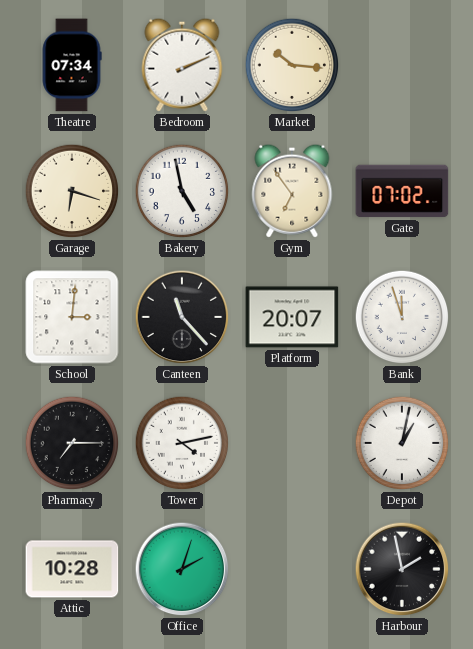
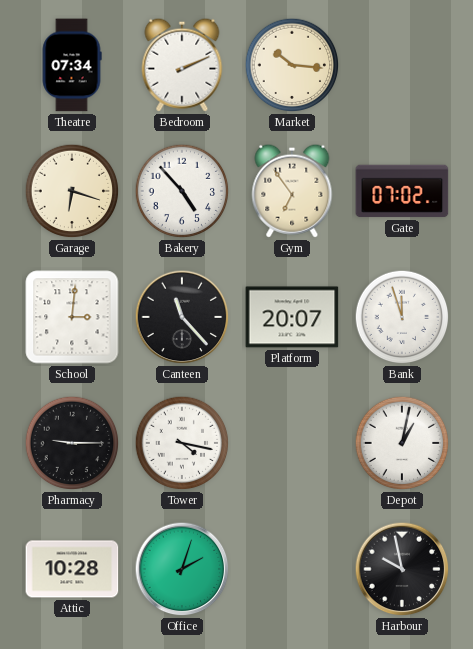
Bakery: 4:58 -> 4:53
Pharmacy: 7:15 -> 9:15
Tower: 4:13 -> 4:17
Harbour: 1:58 -> 9:58
